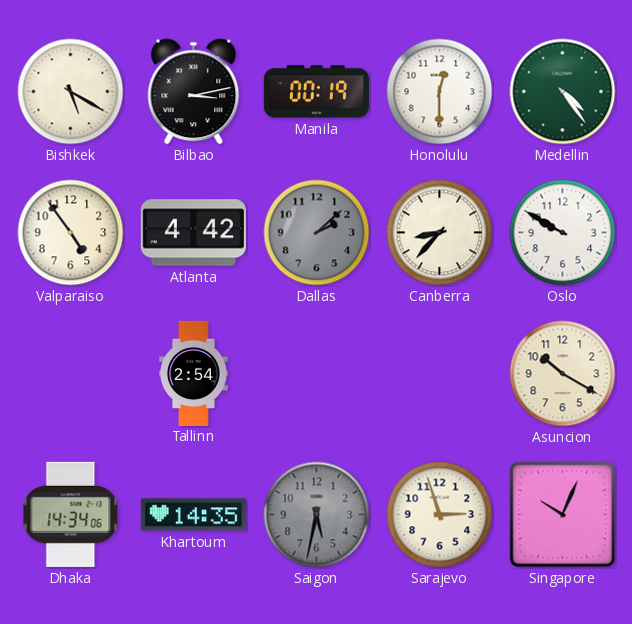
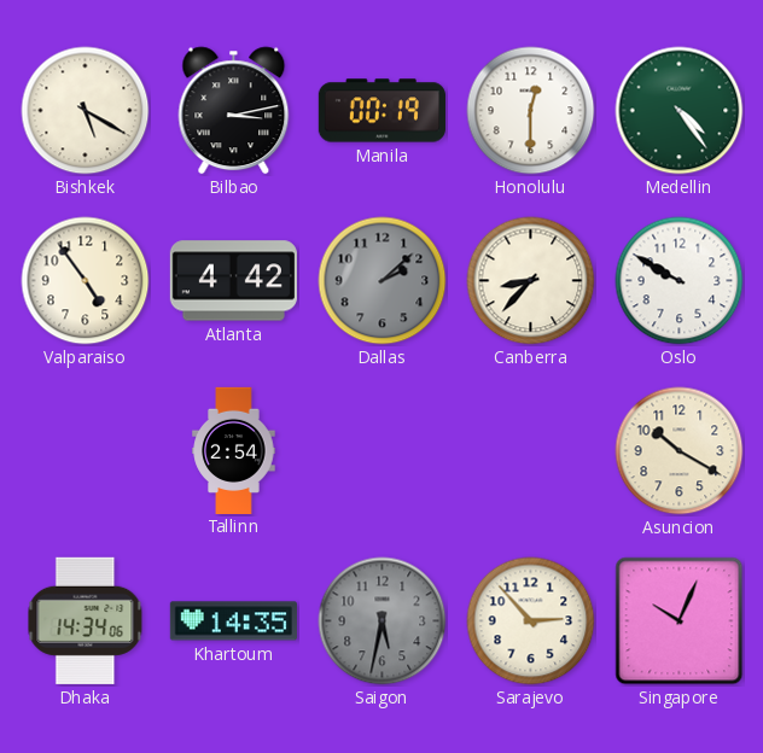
Sarajevo: 2:57 -> 2:53
